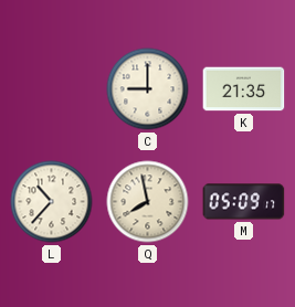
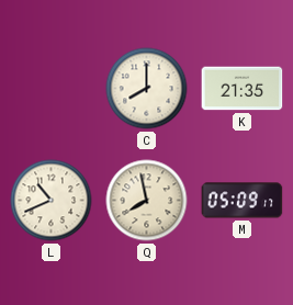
C: 9:00 -> 8:00
L: 10:37 -> 10:41
